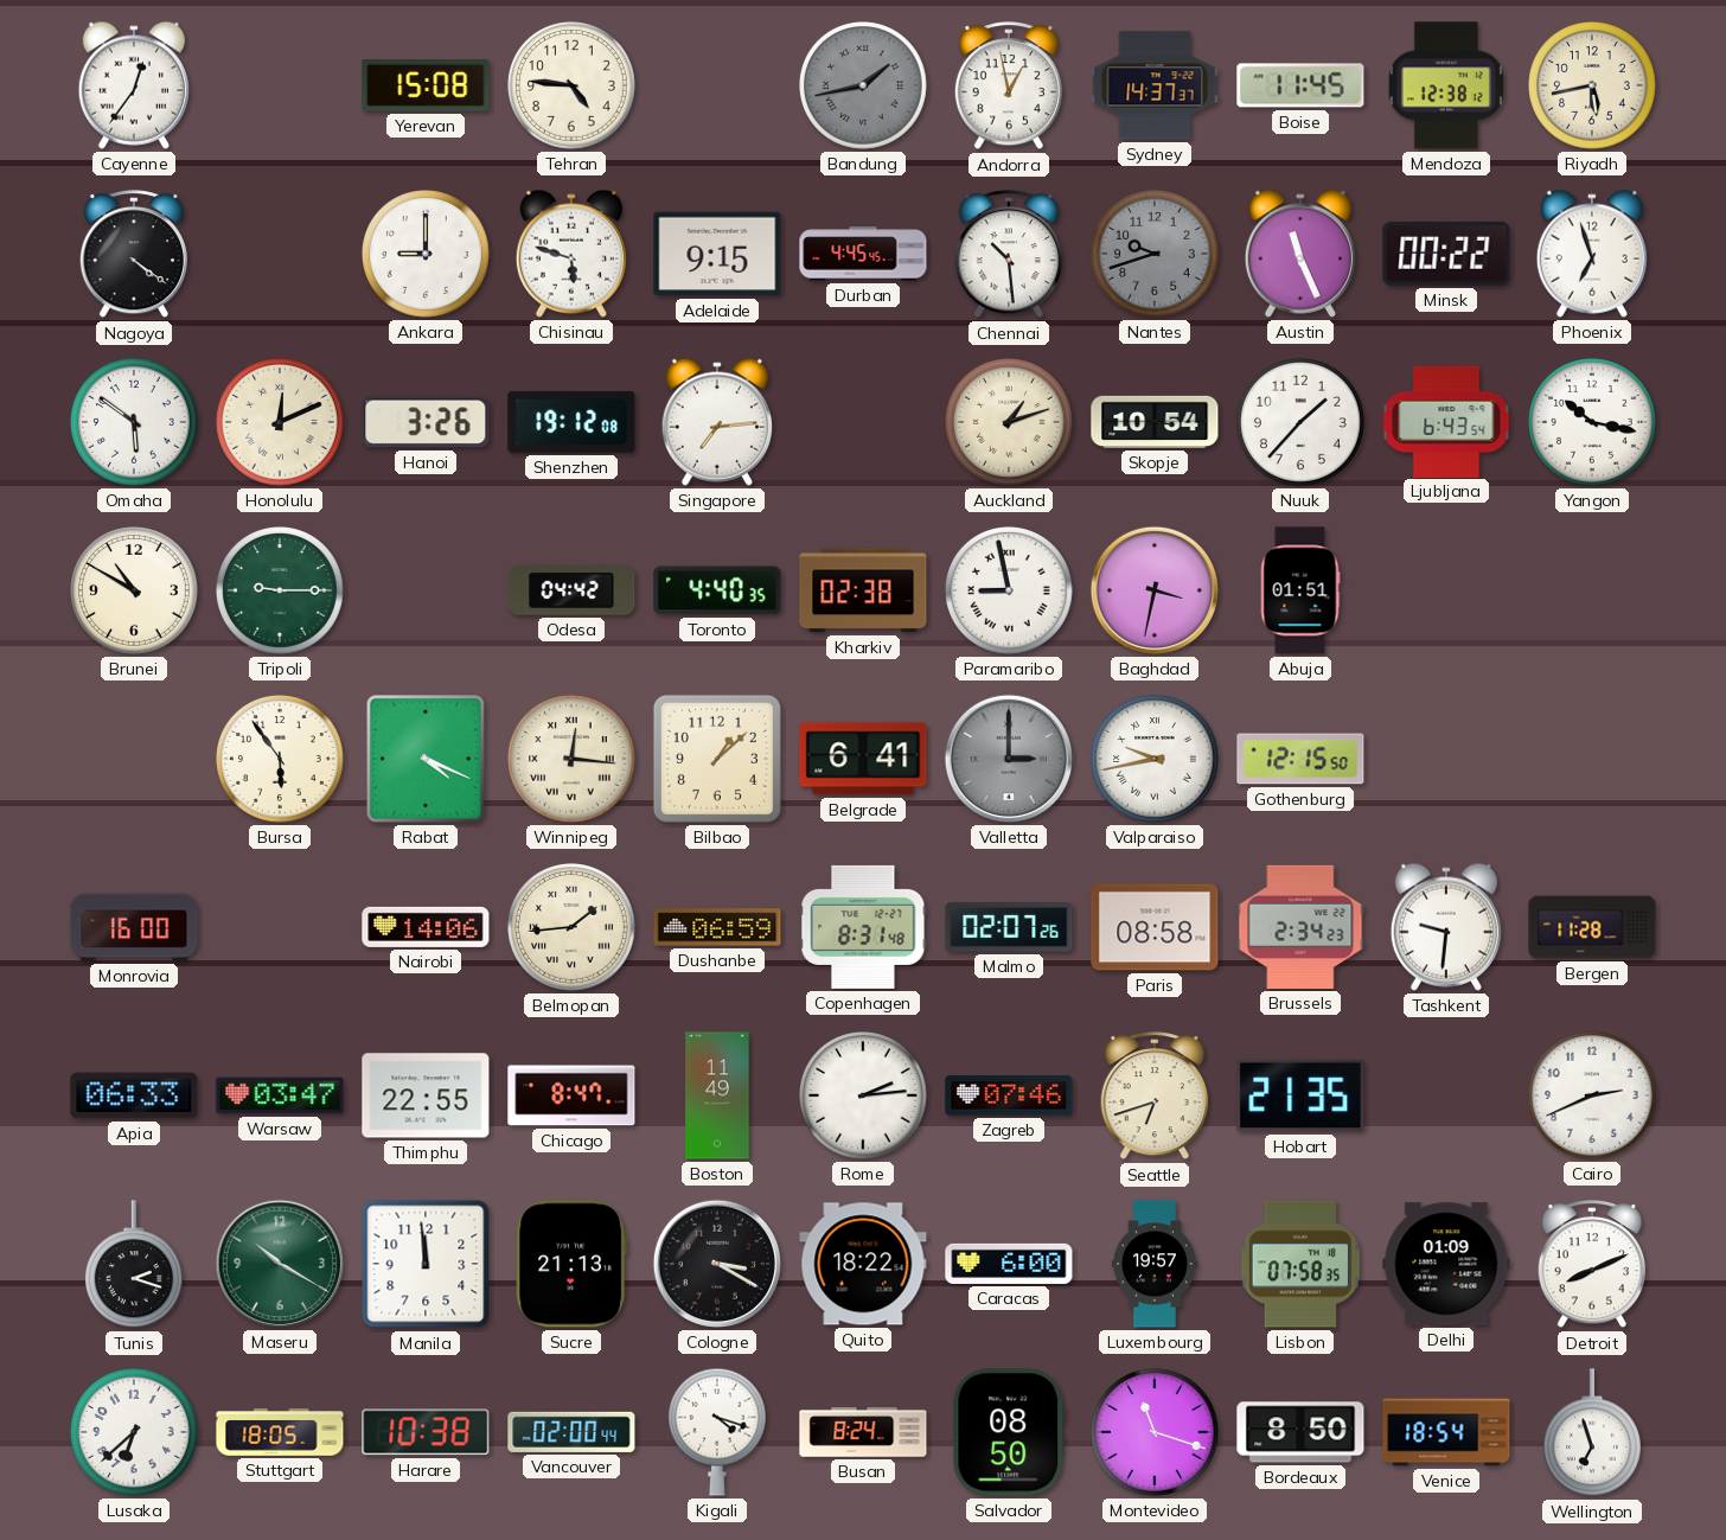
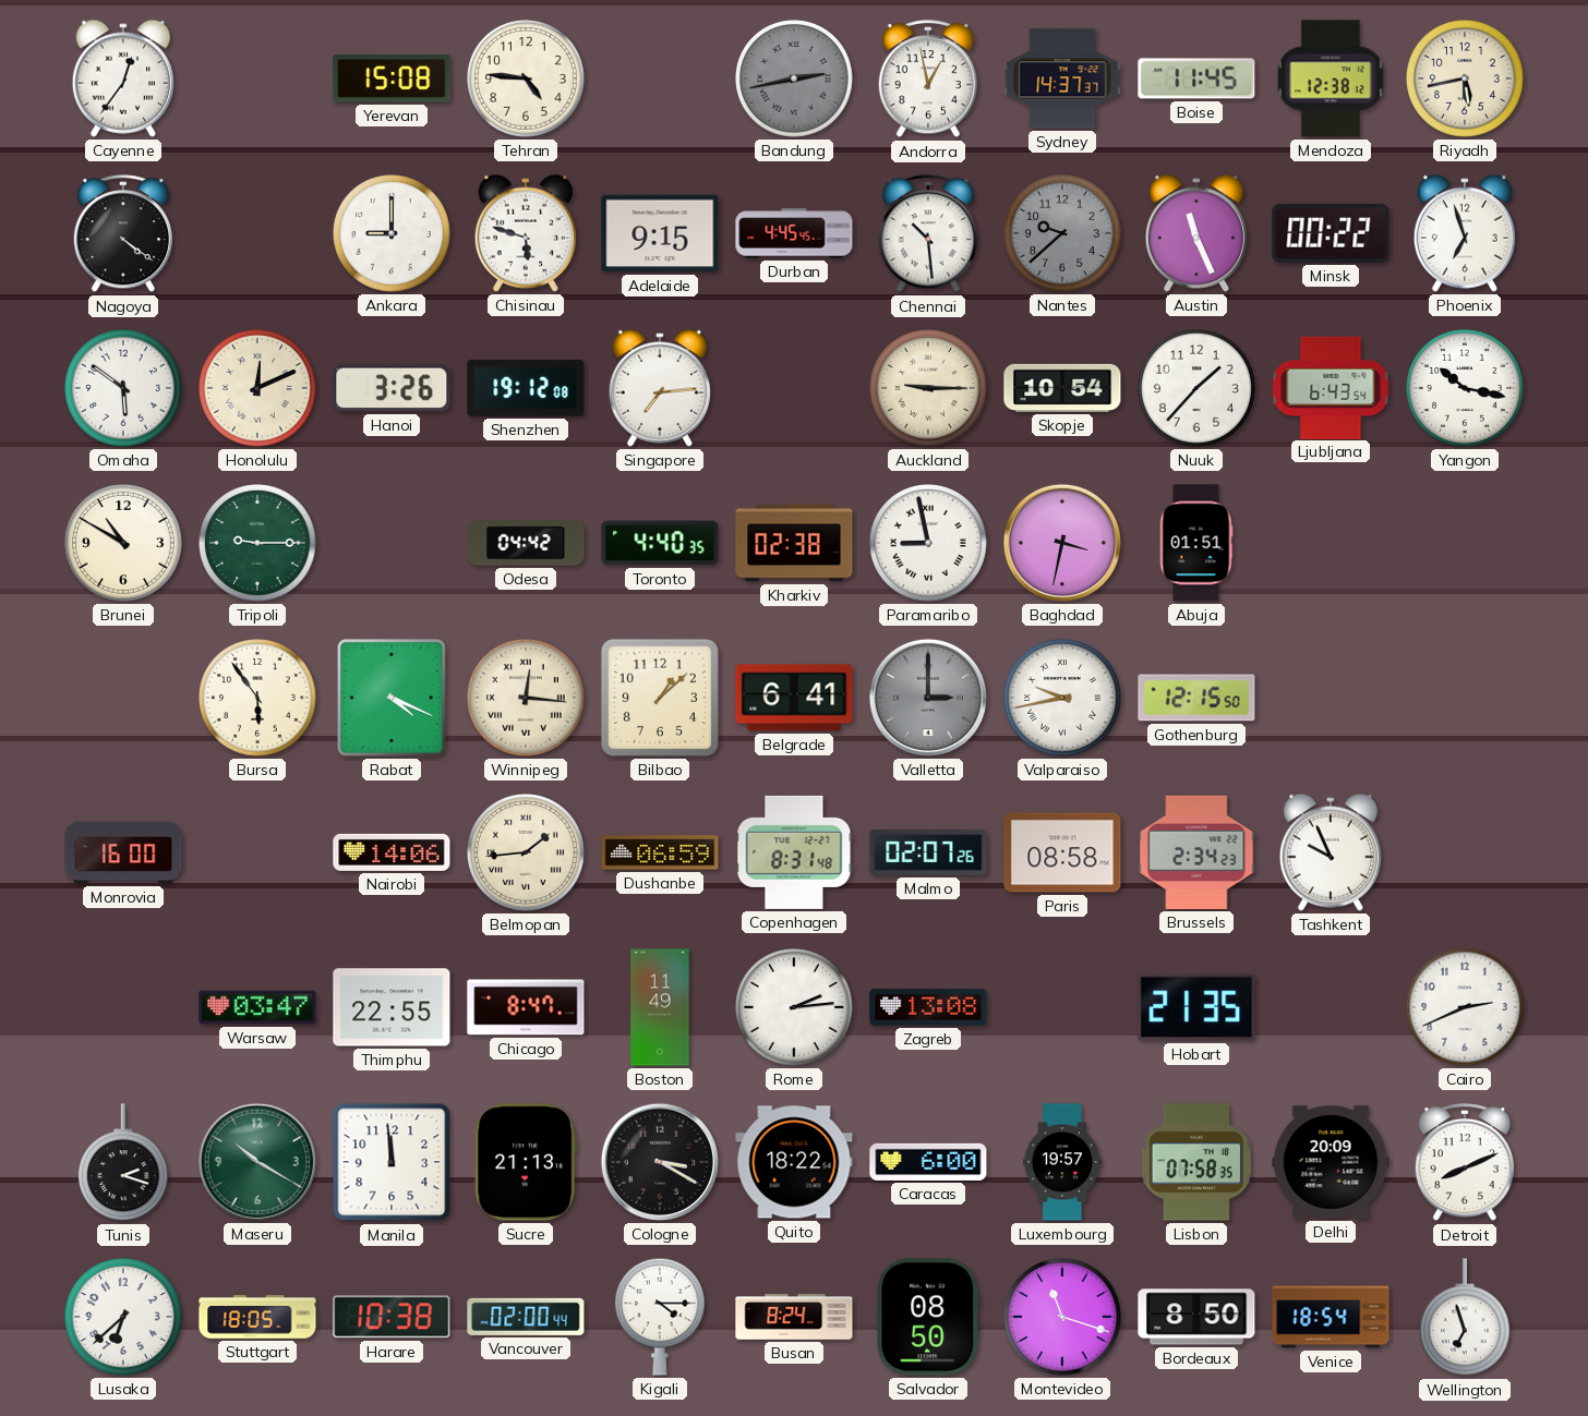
Bandung: 1:43 -> 2:43
Nantes: 9:42 -> 9:38
Auckland: 1:12 -> 9:15
Tashkent: 9:31 -> 9:56
Bergen: 11:28 -> none
Apia: 06:33 -> none
Zagreb: 07:46 -> 13:08
Seattle: 6:42 -> none
Delhi: 01:09 -> 20:09
Kigali: 4:18 -> 4:15
